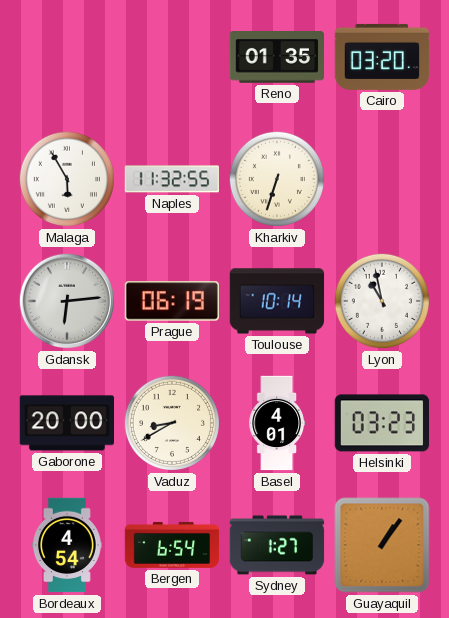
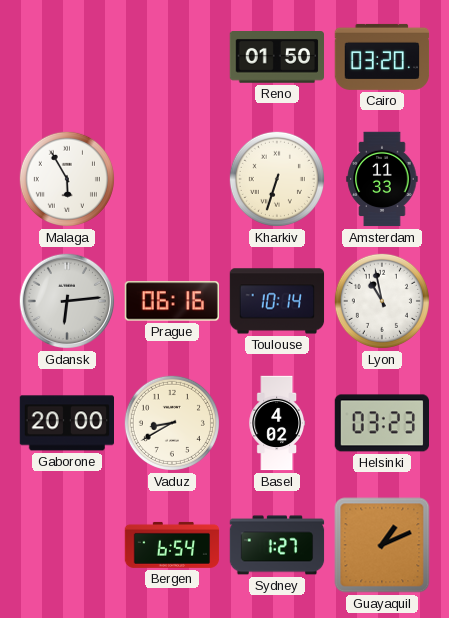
Reno: 01:35 -> 01:50
Naples: 11:32 -> none
Amsterdam: none -> 11:33
Prague: 06:19 -> 06:16
Basel: 4:01 -> 4:02
Bordeaux: 4:54 -> none
Guayaquil: 1:06 -> 1:11
